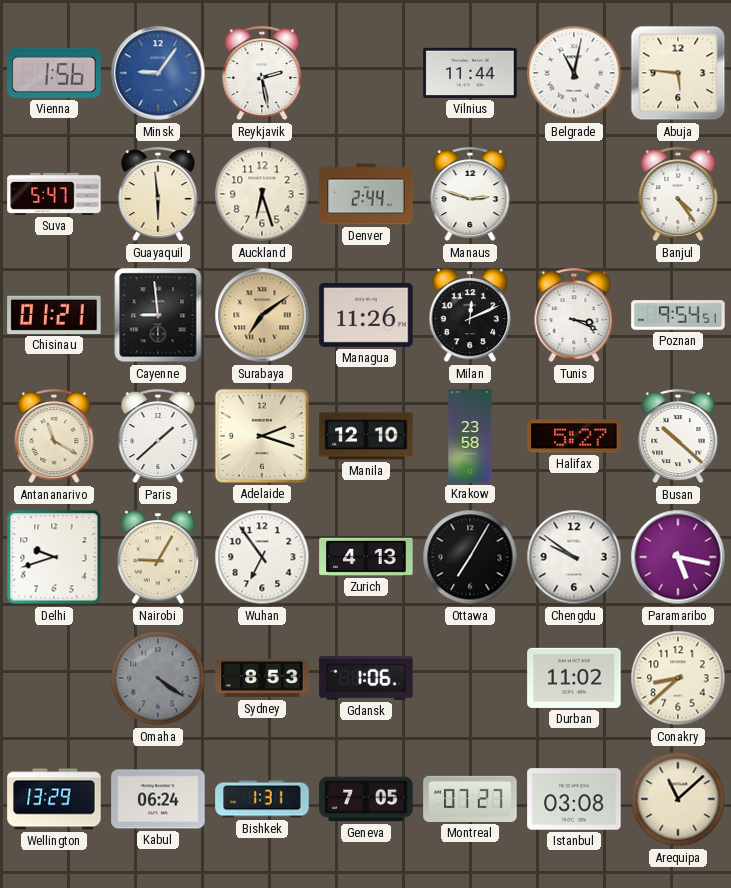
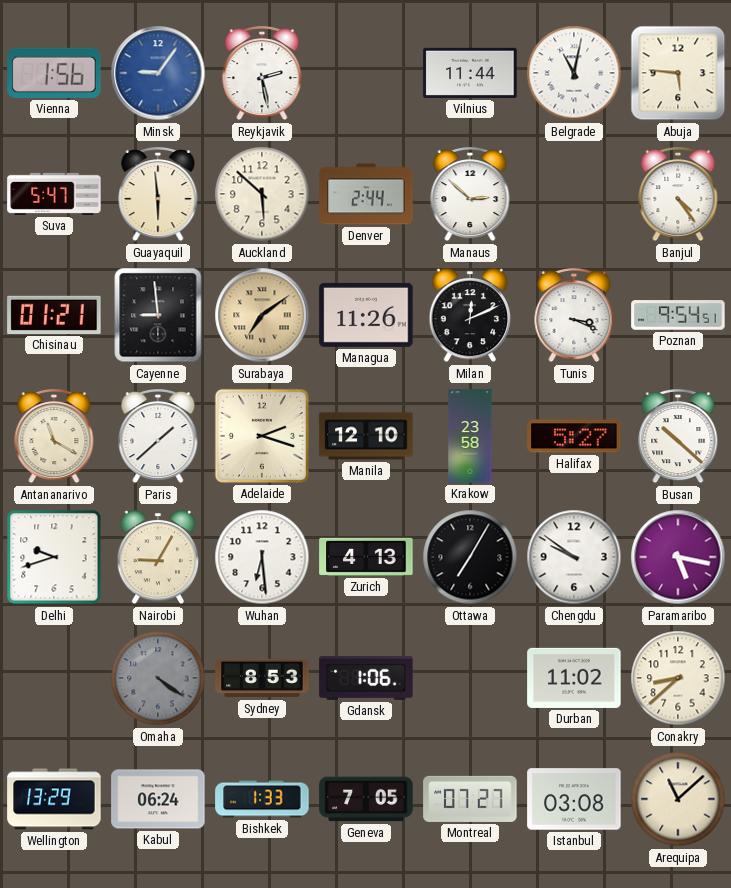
Auckland: 6:27 -> 5:52
Manaus: 2:48 -> 2:52
Wuhan: 6:54 -> 6:29
Bishkek: 1:31 -> 1:33
